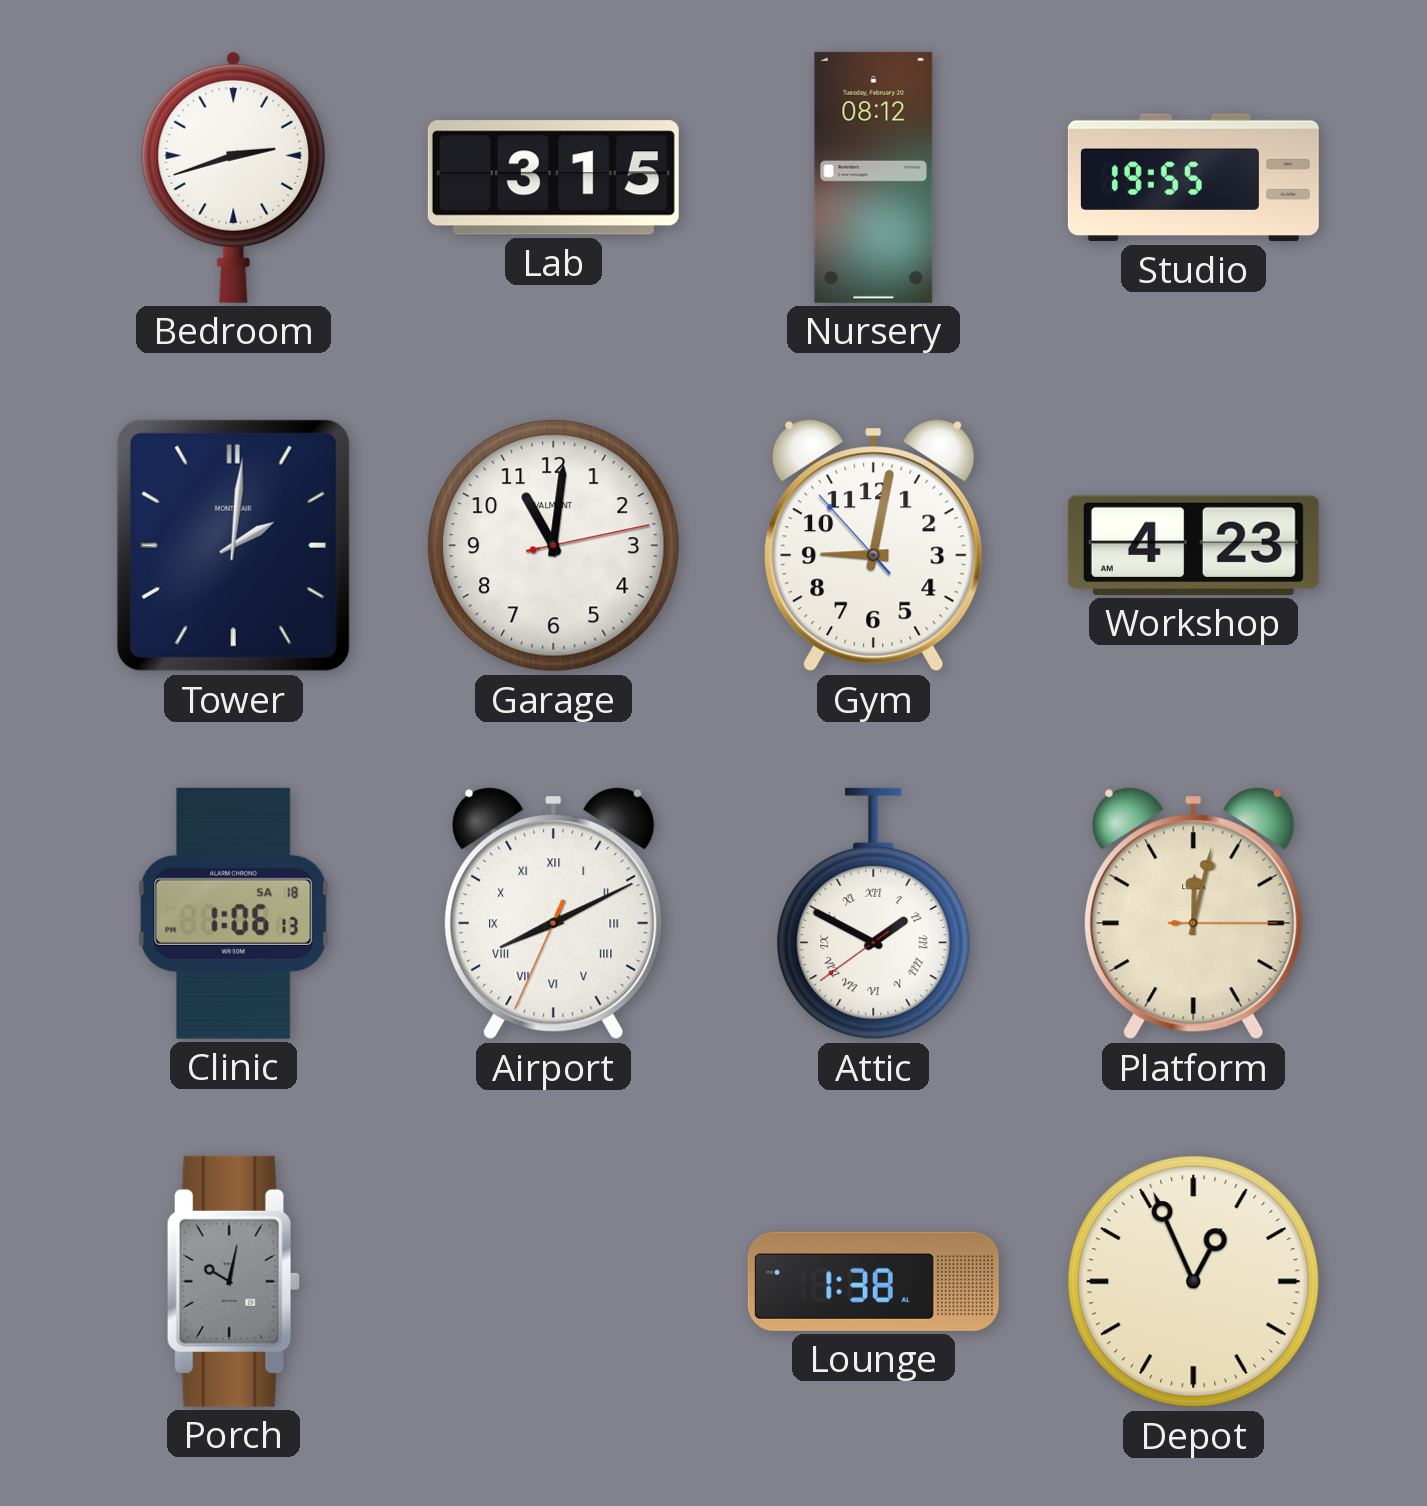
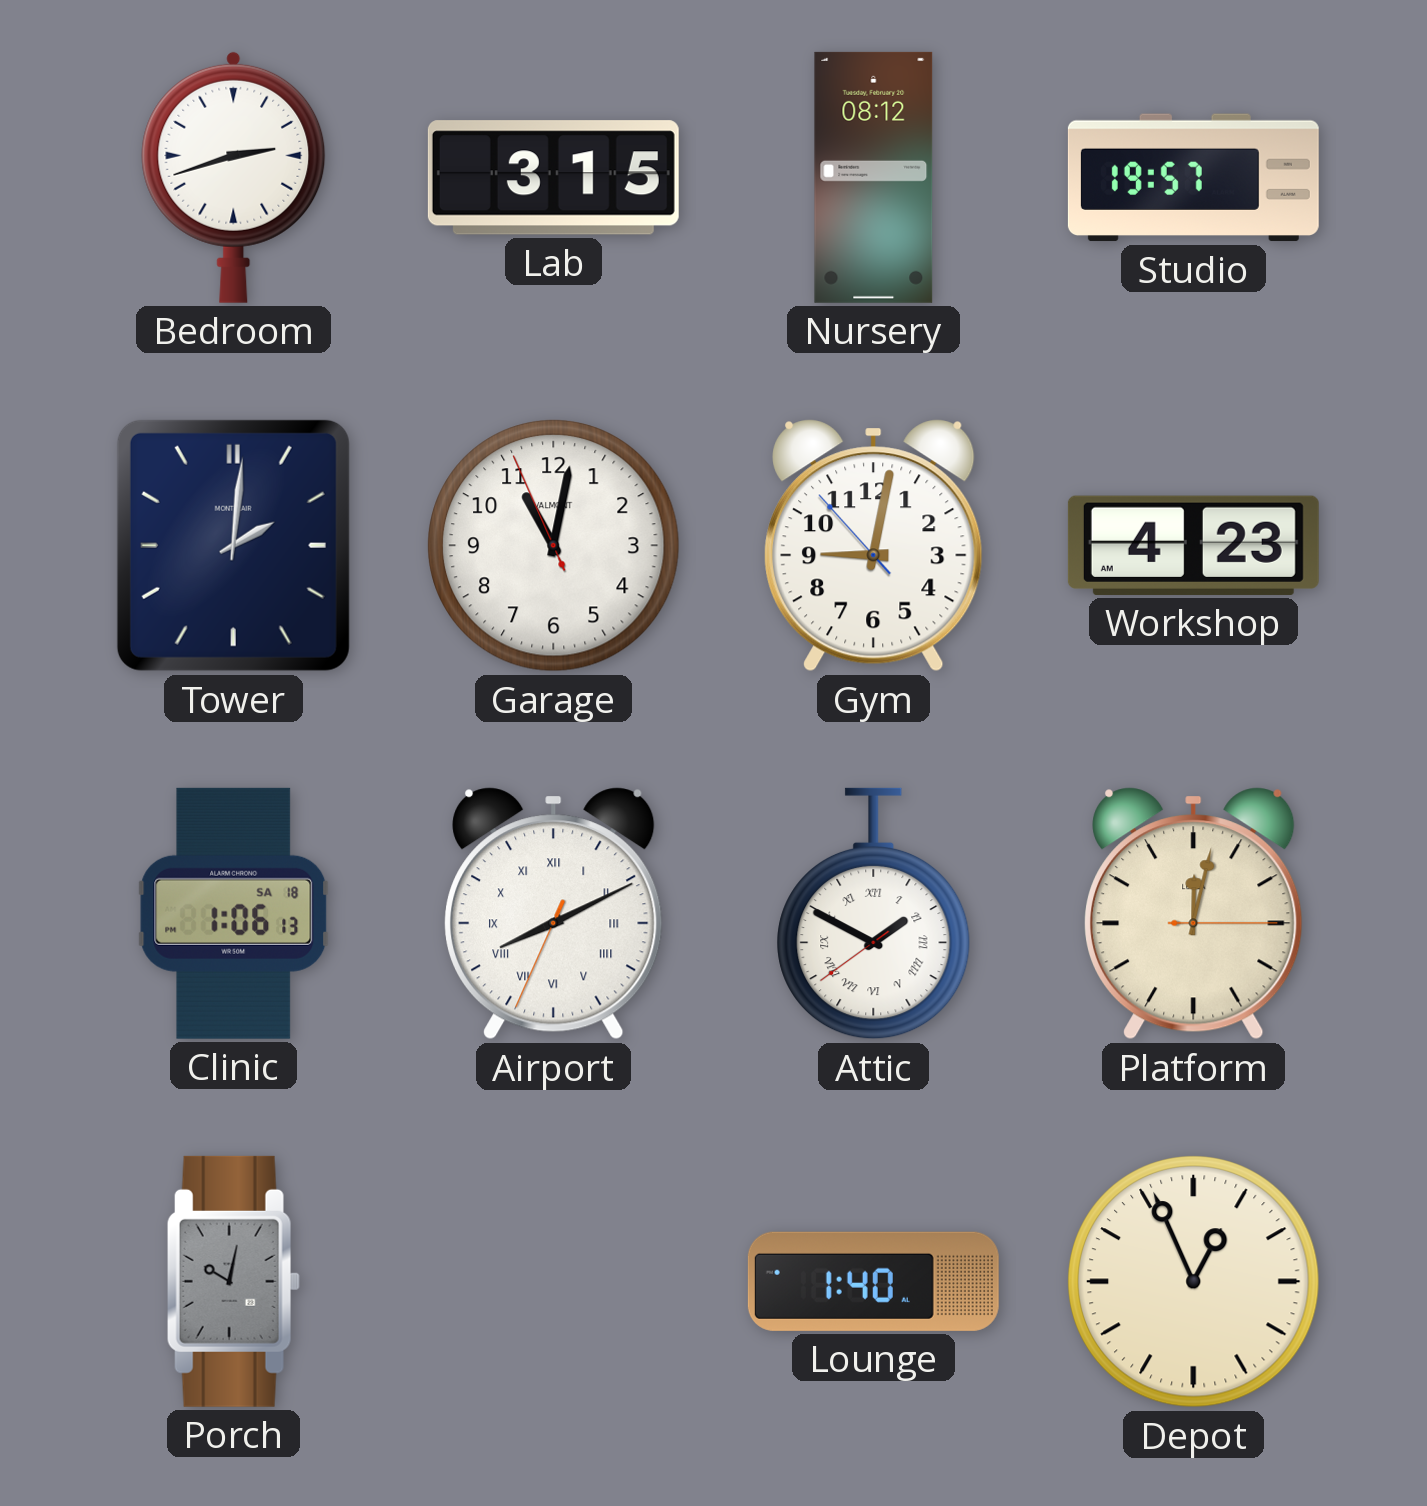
Studio: 19:55 -> 19:57
Garage: 11:01:13 -> 11:01:56
Lounge: 1:38 -> 1:40
